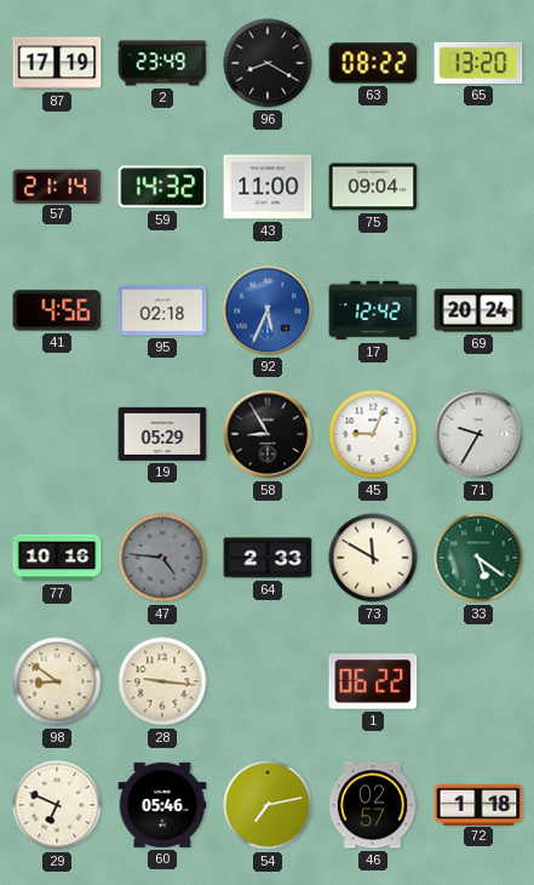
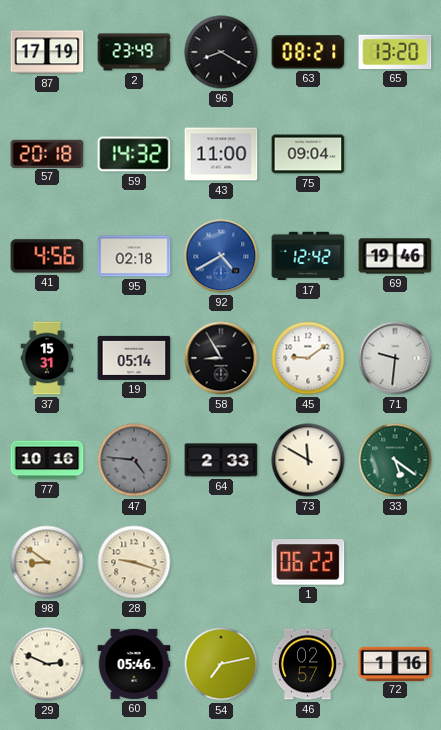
63: 08:22 -> 08:21
57: 21:14 -> 20:18
92: 5:34 -> 4:40
69: 20:24 -> 19:46
37: none -> 15:31
19: 05:29 -> 05:14
45: 9:04 -> 9:09
71: 9:35 -> 9:31
28: 9:16 -> 9:18
29: 6:49 -> 2:49
72: 1:18 -> 1:16
